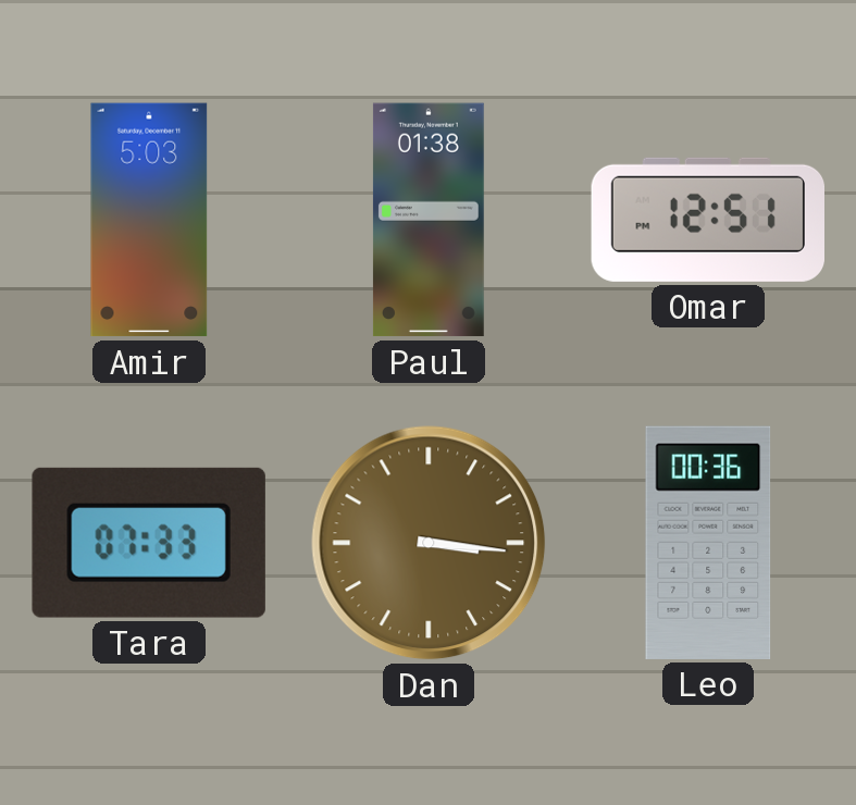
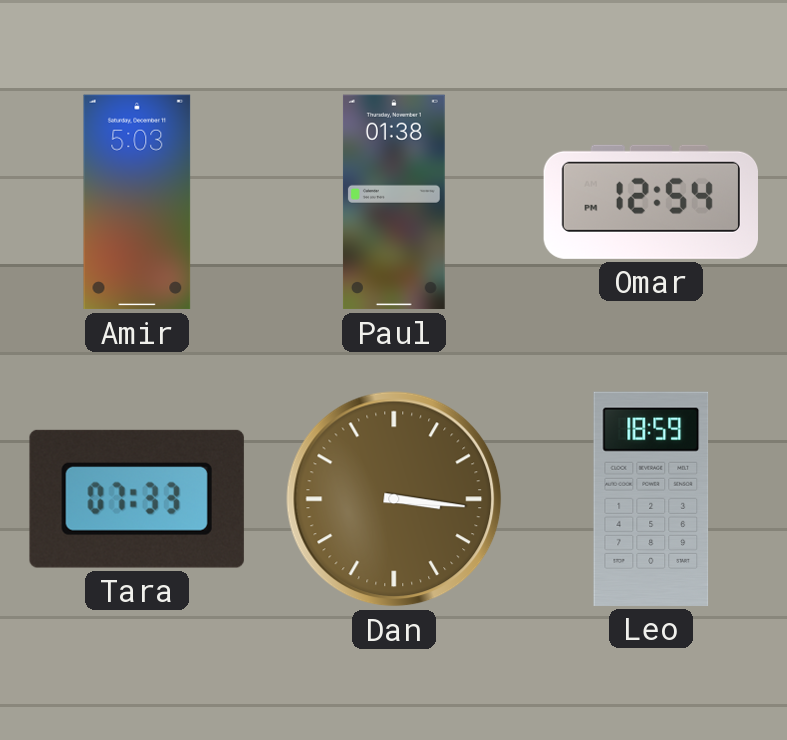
Omar: 12:51 -> 12:54
Leo: 00:36 -> 18:59
